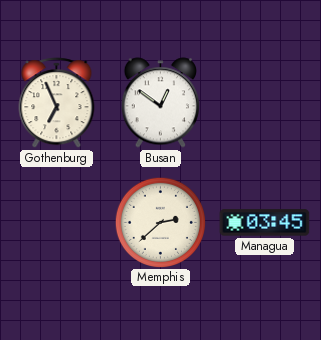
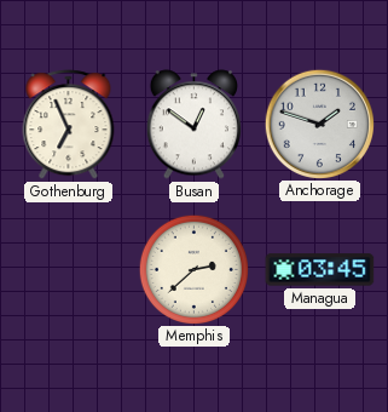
Anchorage: none -> 1:48
